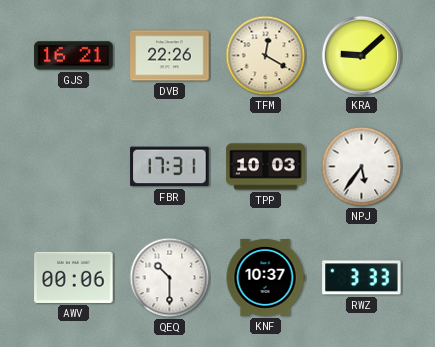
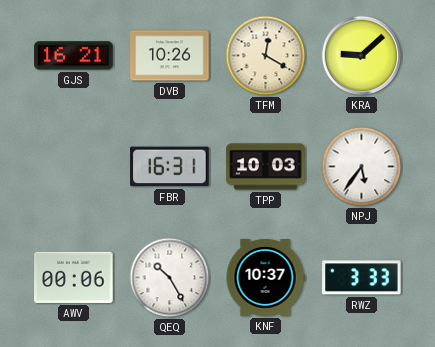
DVB: 22:26 -> 10:26
FBR: 17:31 -> 16:31
QEQ: 10:30 -> 10:25
